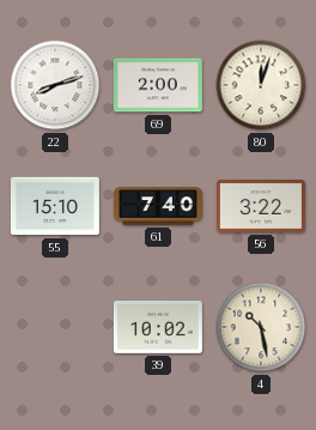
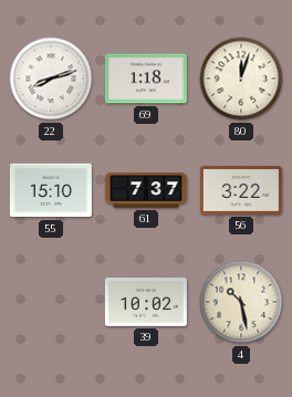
69: 2:00 -> 1:18
61: 7:40 -> 7:37
